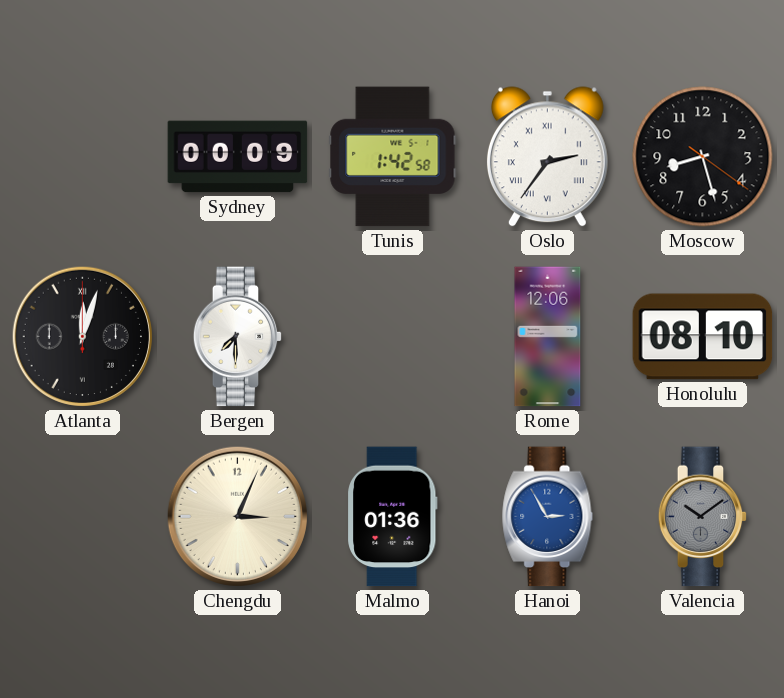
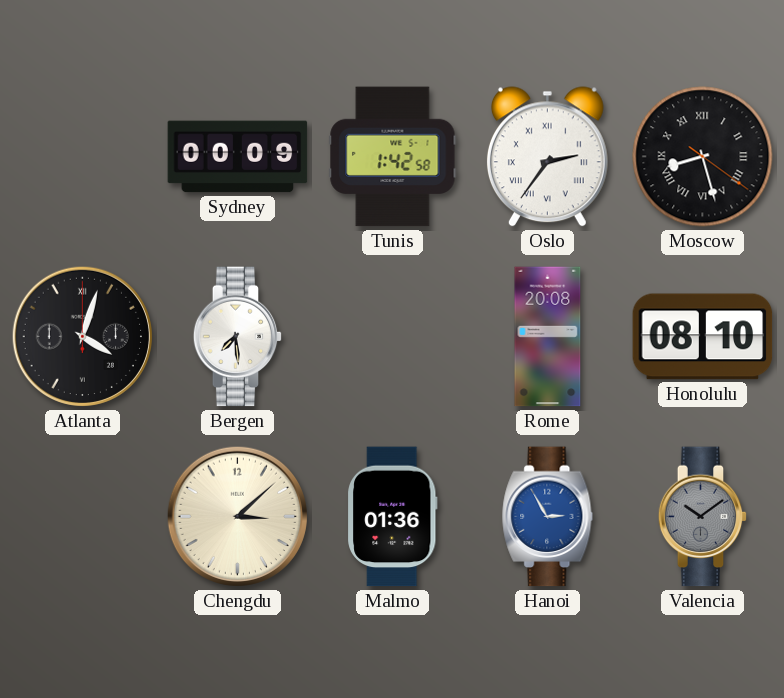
Moscow numerals: Arabic -> Roman
Atlanta: 12:03 -> 4:03
Bergen: 7:30 -> 7:29
Rome: 12:06 -> 20:08
Chengdu: 3:04 -> 3:08
